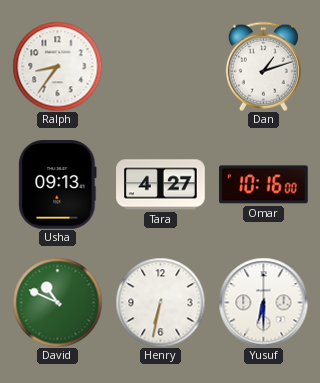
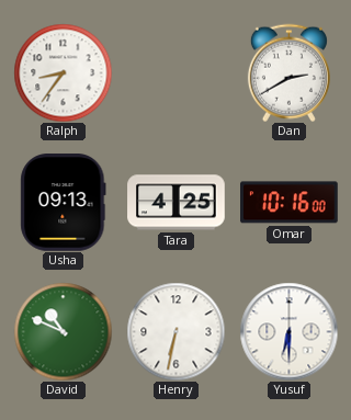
Dan: 1:12 -> 2:40
Tara: 4:27 -> 4:25
